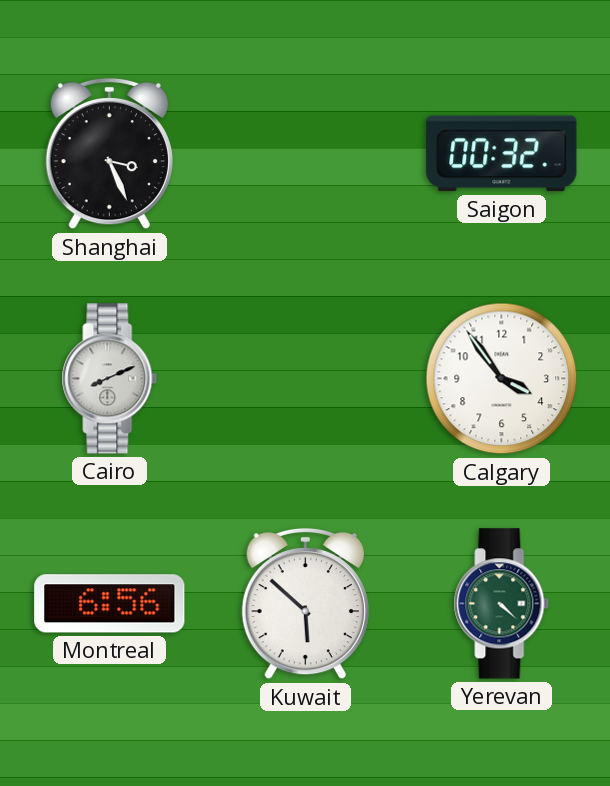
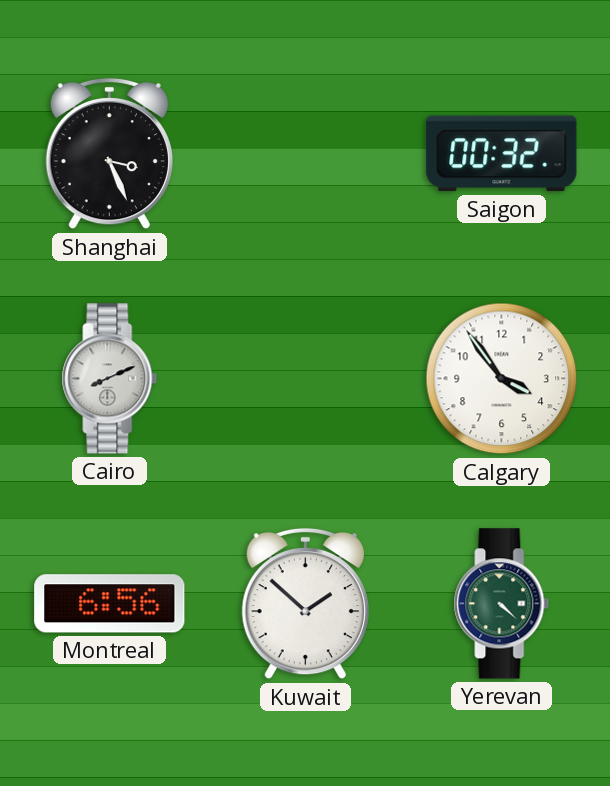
Kuwait: 5:52 -> 1:52
